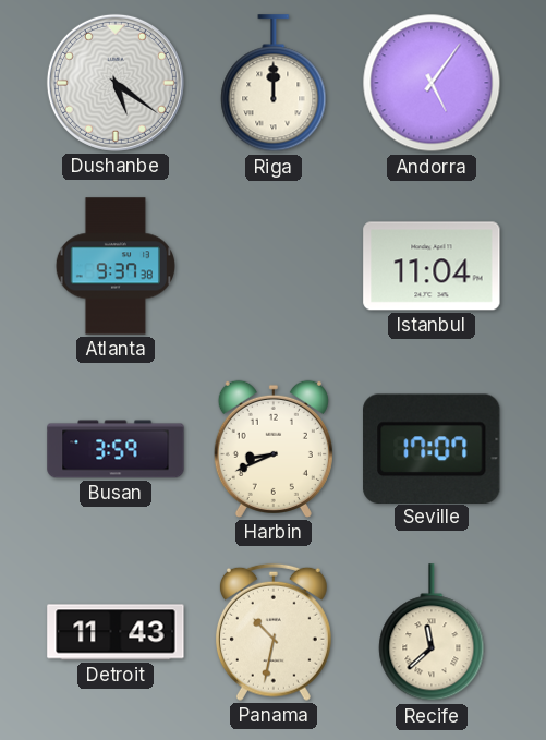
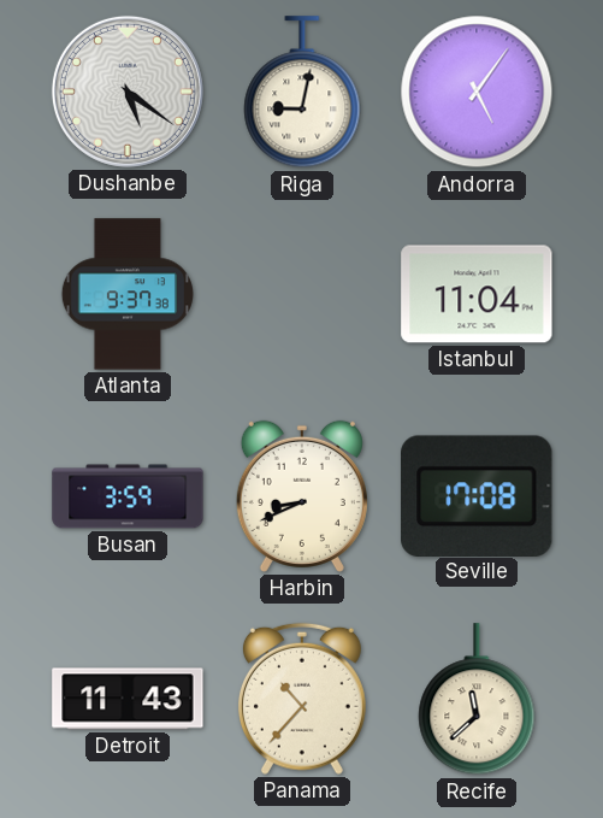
Riga: 12:00 -> 9:02
Seville: 17:07 -> 17:08
Panama: 10:32 -> 10:37
